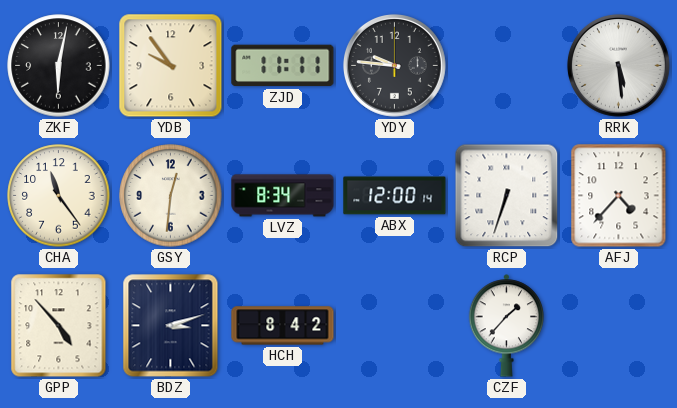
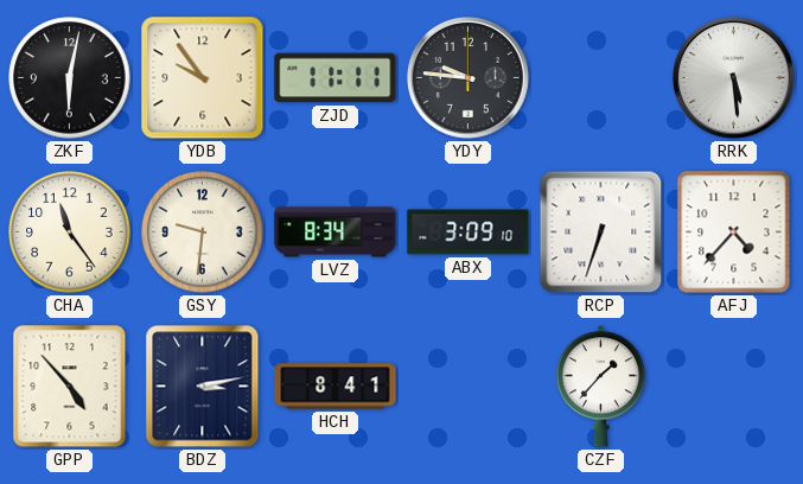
GSY: 12:31 -> 9:31
ABX: 12:00 -> 3:09
BDZ: 3:12 -> 3:13
HCH: 8:42 -> 8:41
